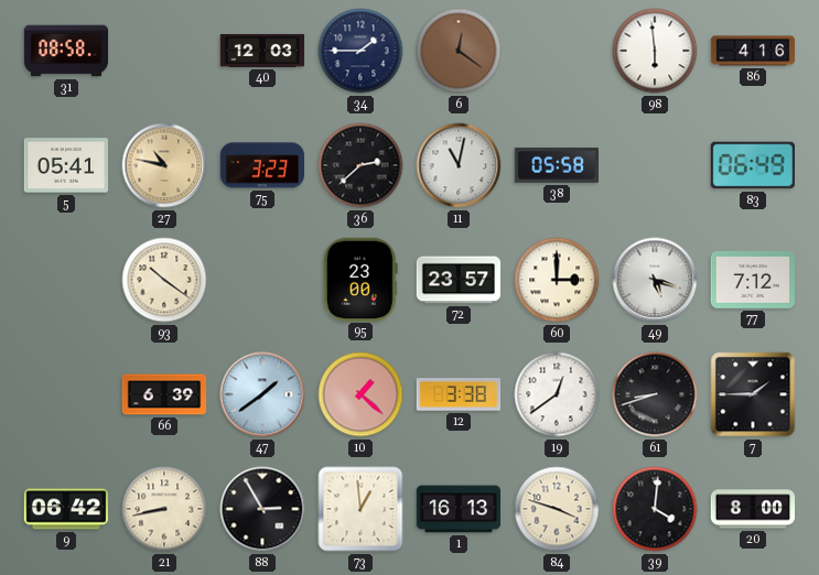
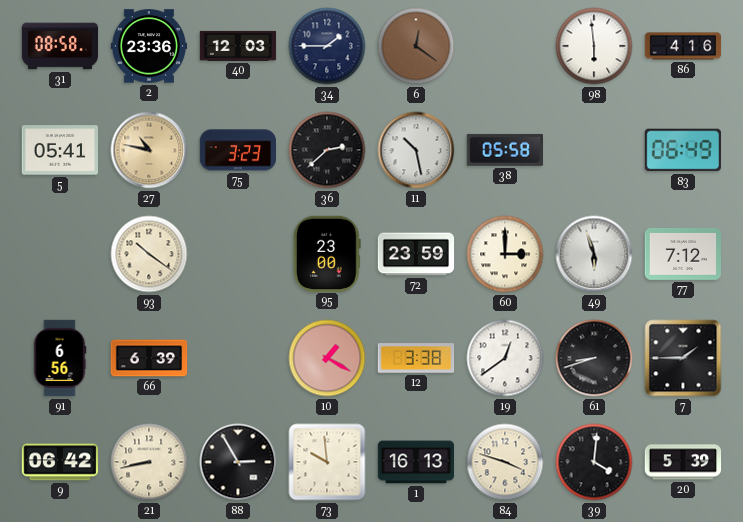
2: none -> 23:36
11: 11:02 -> 10:28
72: 23:57 -> 23:59
49: 5:18 -> 5:57
91: none -> 6:56
47: 1:39 -> none
10: 1:22 -> 1:20
73: 12:59 -> 9:59
20: 8:00 -> 5:39
